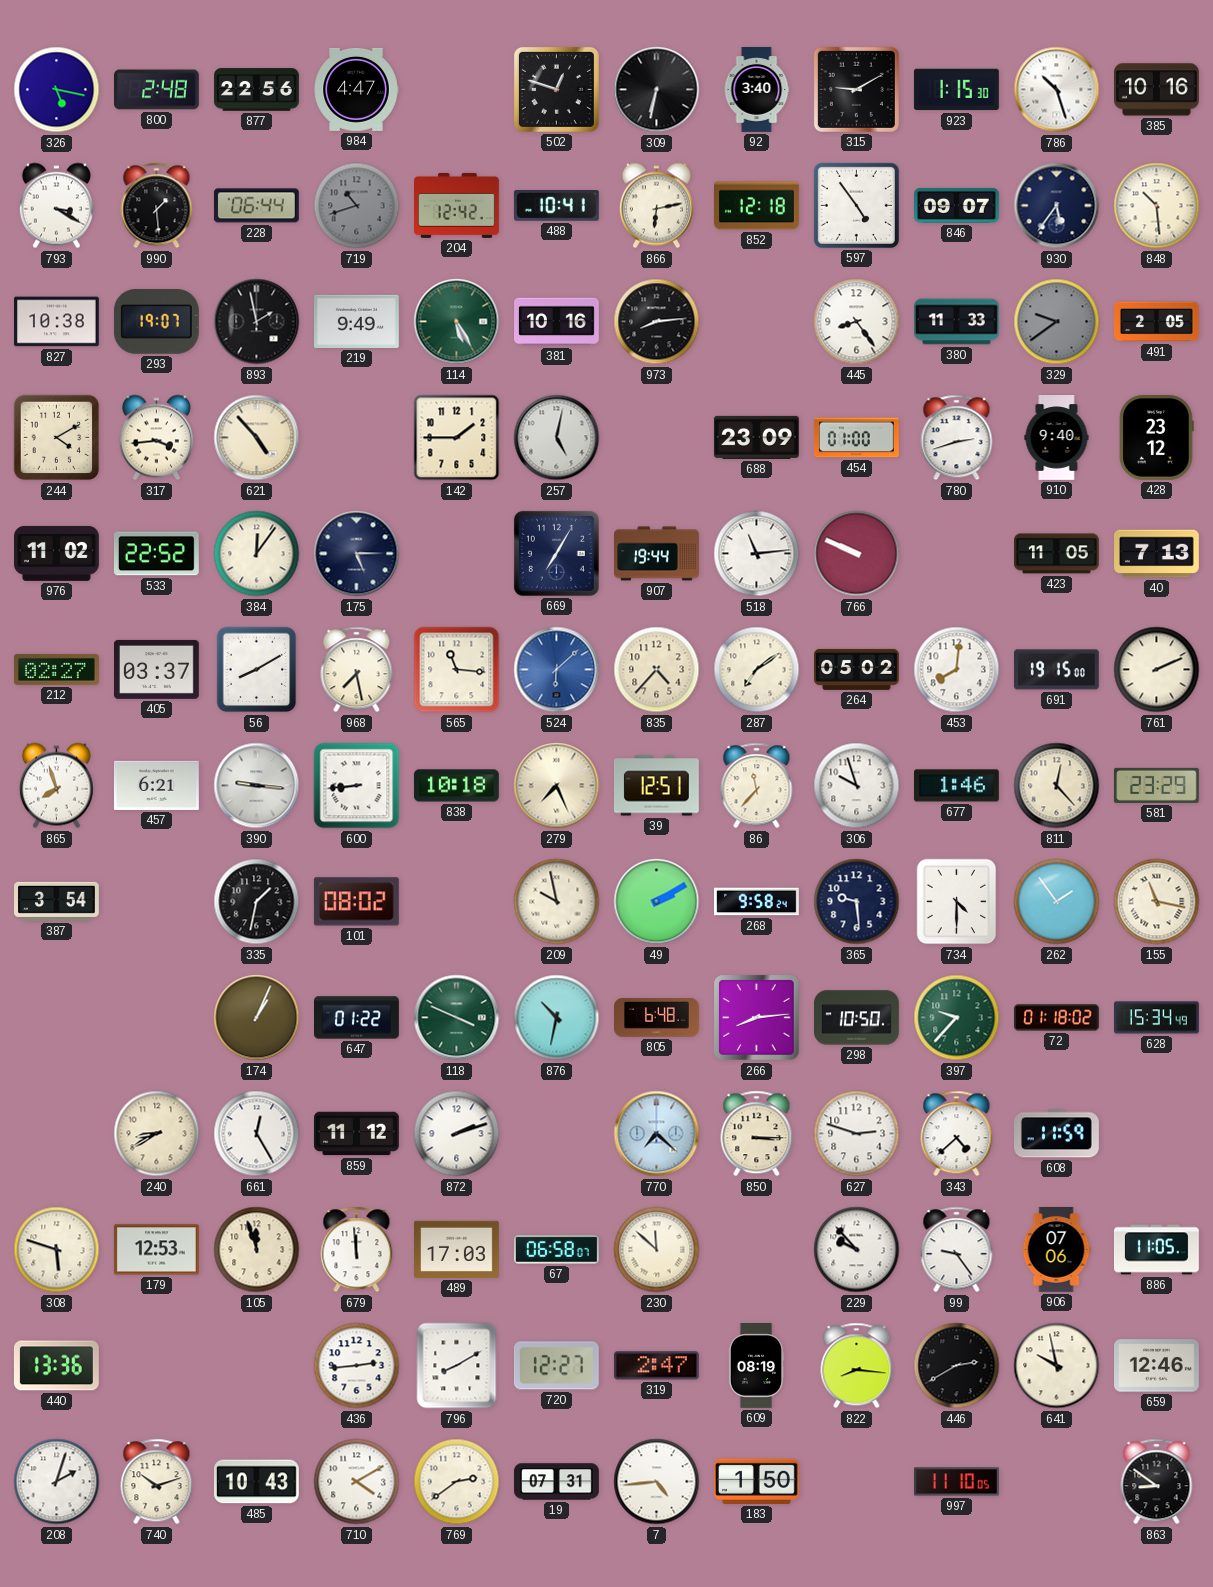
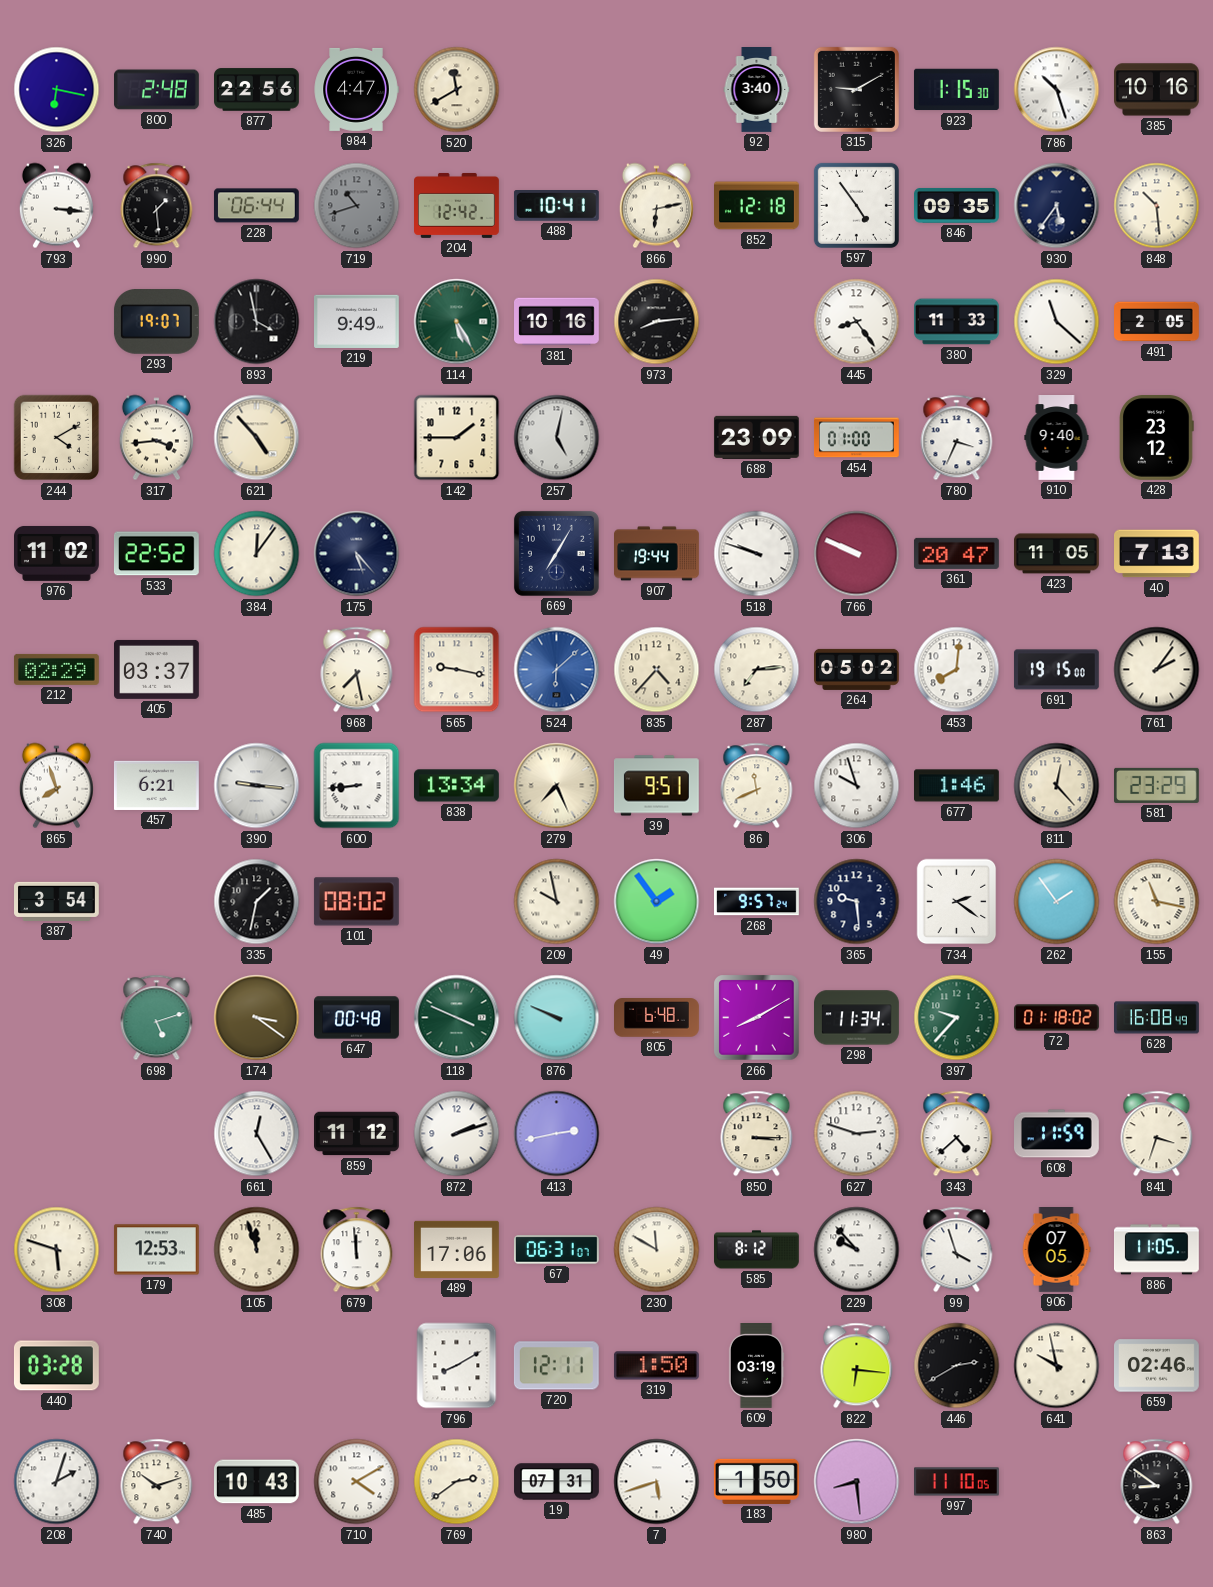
326: 5:17 -> 6:17
520: none -> 11:40
502: 12:48 -> none
309: 6:32 -> none
793: 3:20 -> 3:16
846: 09:07 -> 09:35
827: 10:38 -> none
893: 1:58 -> 3:58
329: 9:39 -> 11:22
329 dial: grey -> white
780: 2:42 -> 3:34
175: 5:15 -> 5:23
518: 11:14 -> 9:48
361: none -> 20:47
212: 02:27 -> 02:29
56: 8:10 -> none
565: 11:16 -> 9:17
287: 7:09 -> 7:14
761: 2:11 -> 2:06
838: 10:18 -> 13:34
39: 12:51 -> 9:51
86: 11:37 -> 11:41
49: 2:10 -> 1:54
268: 9:58 -> 9:57
734: 4:30 -> 2:21
698: none -> 5:12
174: 1:04 -> 3:21
647: 01:22 -> 00:48
876: 10:32 -> 9:49
266: 8:14 -> 8:10
298: 10:50 -> 11:34
628: 15:34 -> 16:08
240: 8:40 -> none
413: none -> 2:43
770: 7:22 -> none
841: none -> 3:33
489: 17:03 -> 17:06
67: 06:58 -> 06:31
230: 11:52 -> 11:50
585: none -> 8:12
99: 9:24 -> 3:57
906: 07:06 -> 07:05
440: 13:36 -> 03:28
436: 2:44 -> none
720: 12:27 -> 12:11
319: 2:47 -> 1:50
609: 08:19 -> 03:19
822: 8:16 -> 6:16
659: 12:46 -> 02:46
7: 4:44 -> 5:42
980: none -> 8:29
